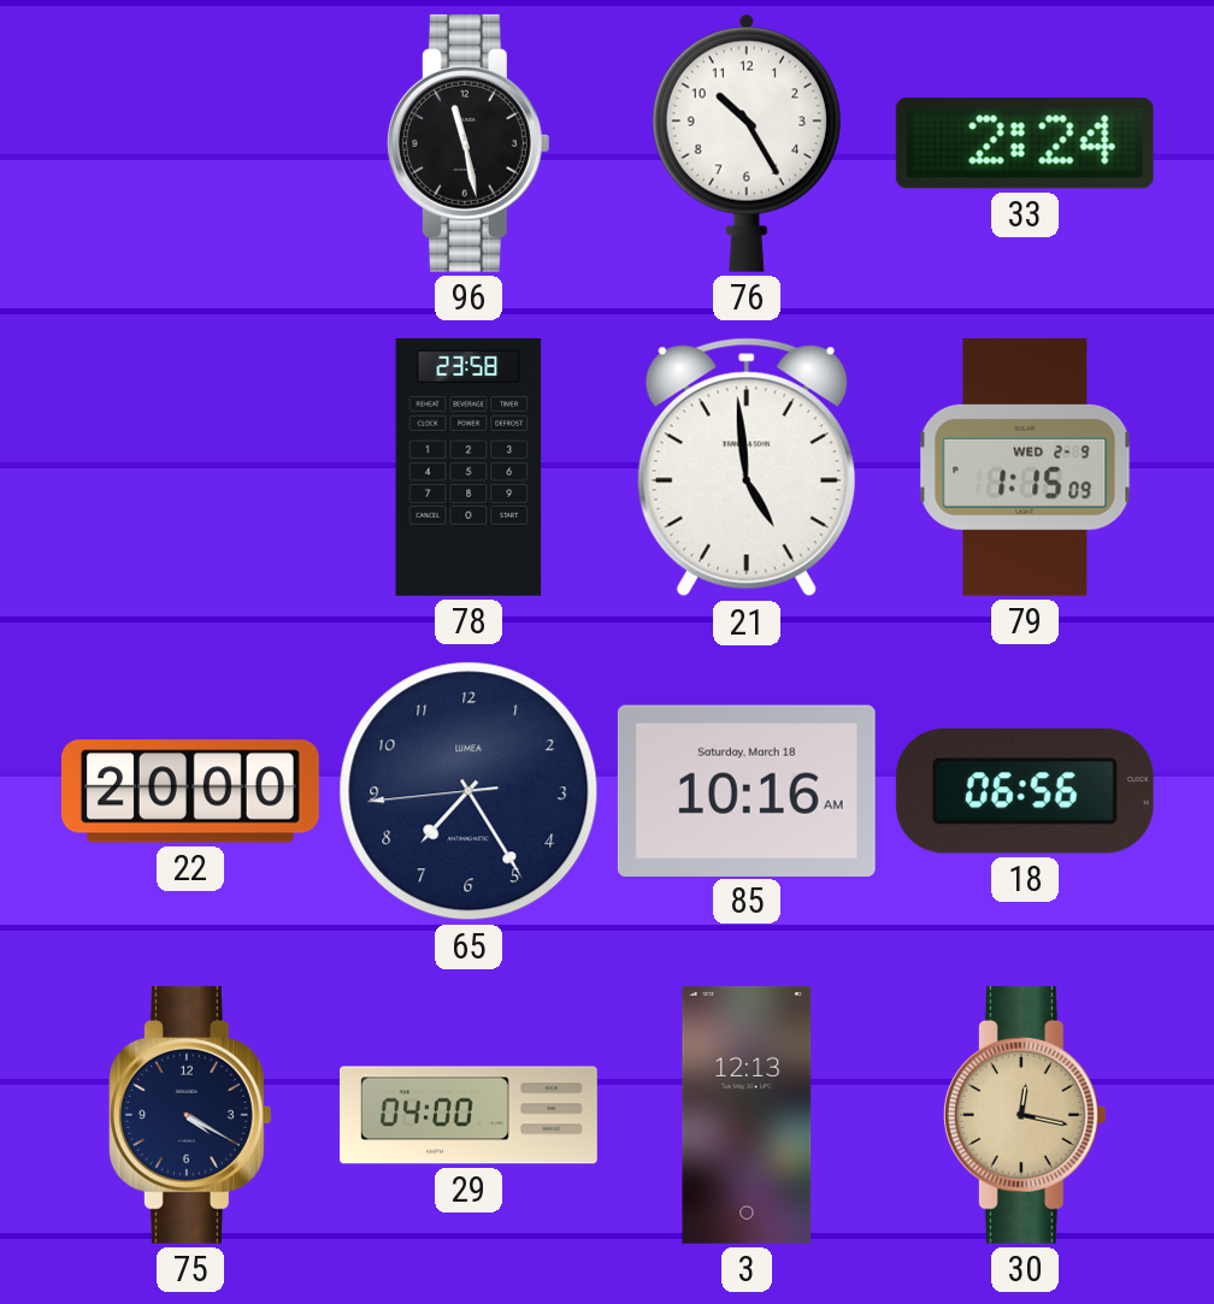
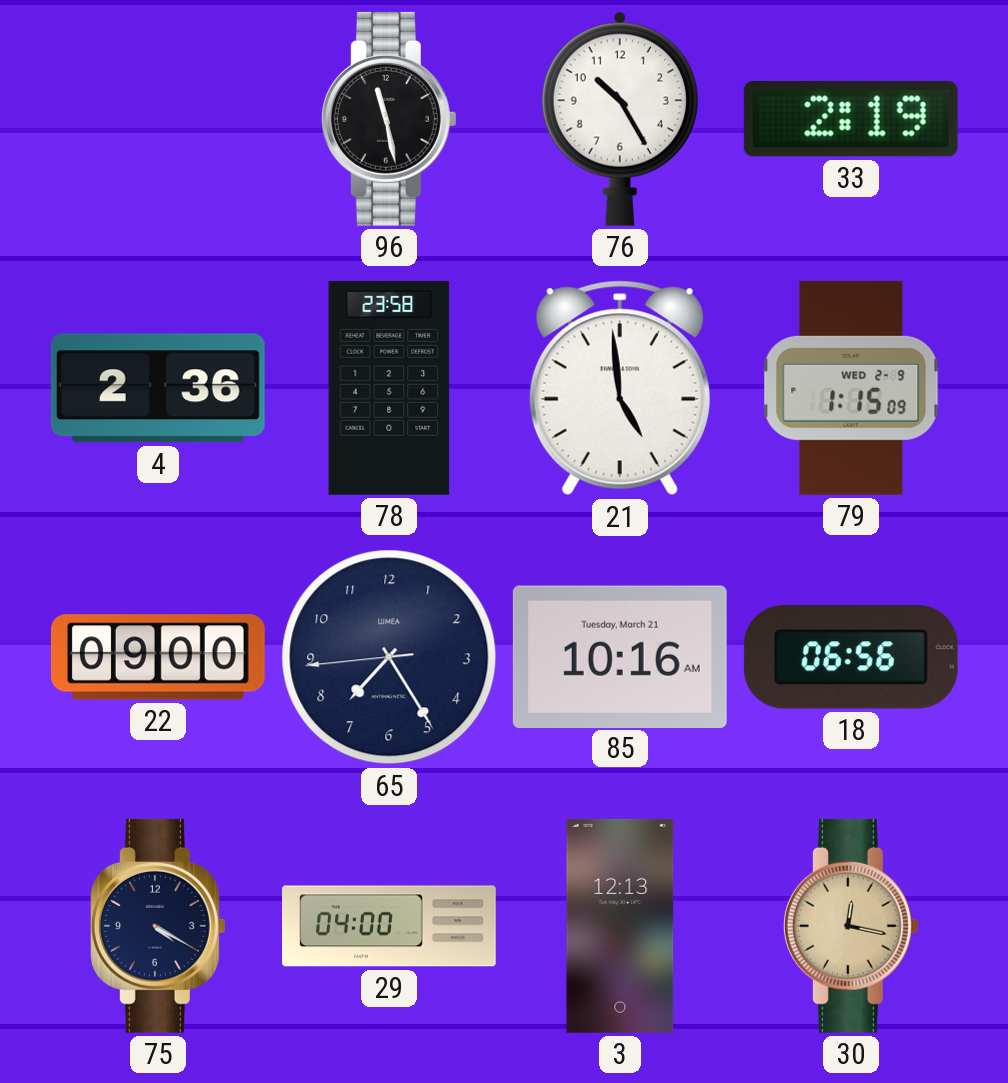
33: 2:24 -> 2:19
4: none -> 2:36
22: 20:00 -> 09:00
85 date: Saturday, March 18 -> Tuesday, March 21
